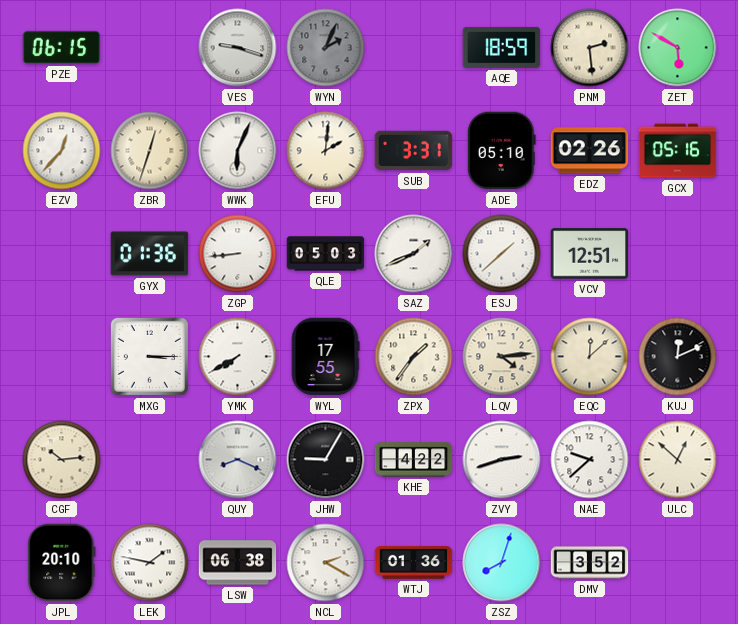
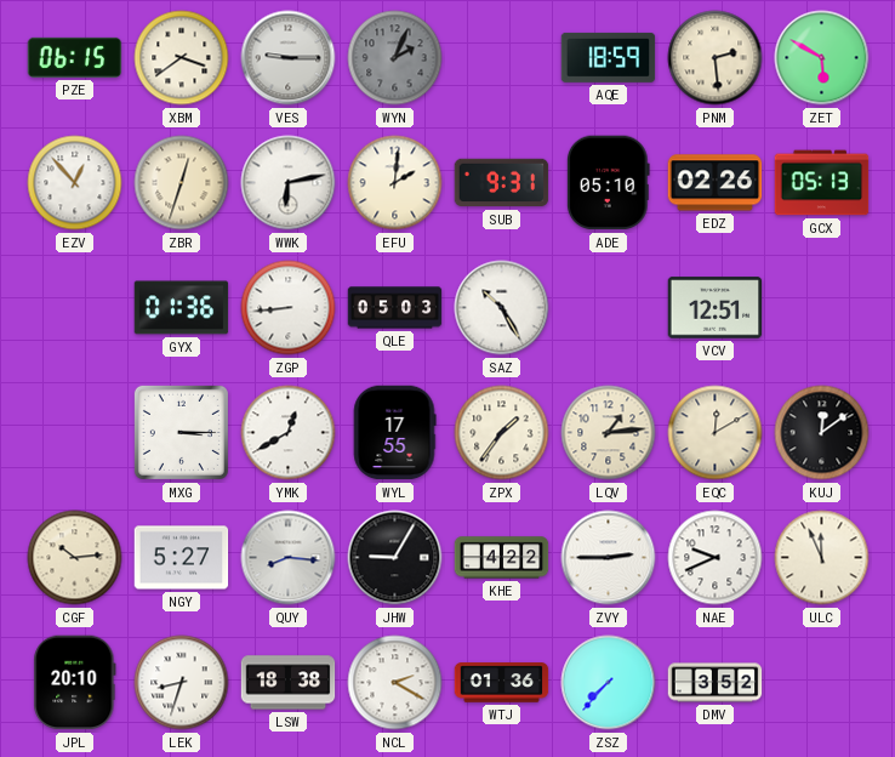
XBM: none -> 3:39
VES: 9:18 -> 9:15
EZV: 12:37 -> 12:53
WWK: 6:04 -> 6:13
SUB: 3:31 -> 9:31
GCX: 05:16 -> 05:13
SAZ: 1:41 -> 10:25
ESJ: 1:38 -> none
YMK: 7:40 -> 12:40
LQV: 4:14 -> 1:14
EQC: 12:08 -> 12:10
KUJ: 12:11 -> 12:09
NGY: none -> 5:27
QUY: 8:19 -> 8:16
ZVY: 2:42 -> 2:45
NAE: 9:38 -> 9:41
ULC: 12:52 -> 11:56
LEK: 1:47 -> 8:33
LSW: 06:38 -> 18:38
ZSZ: 8:03 -> 7:37
